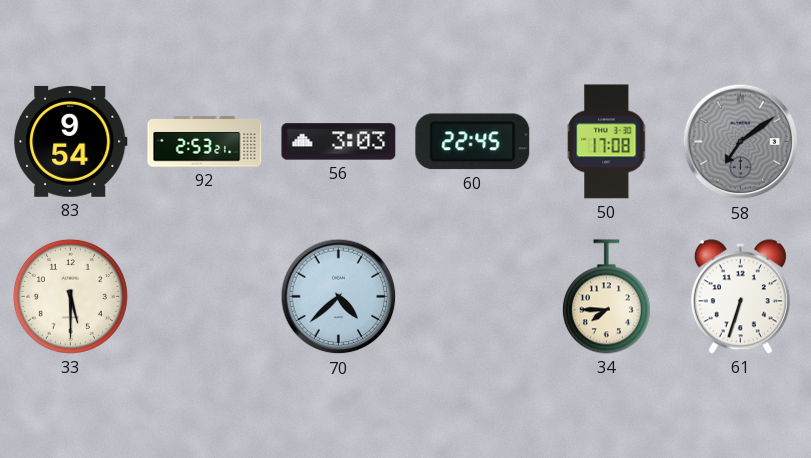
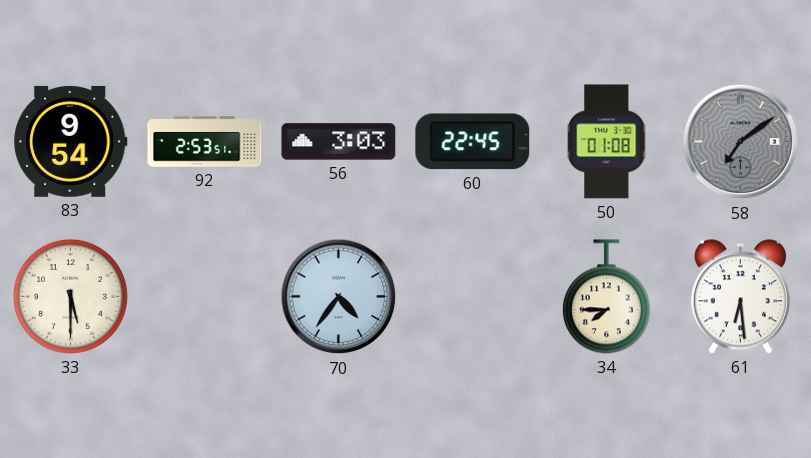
92: 2:53:21 -> 2:53:51
50: 17:08 -> 01:08
70: 4:38 -> 4:36
61: 6:33 -> 6:29
